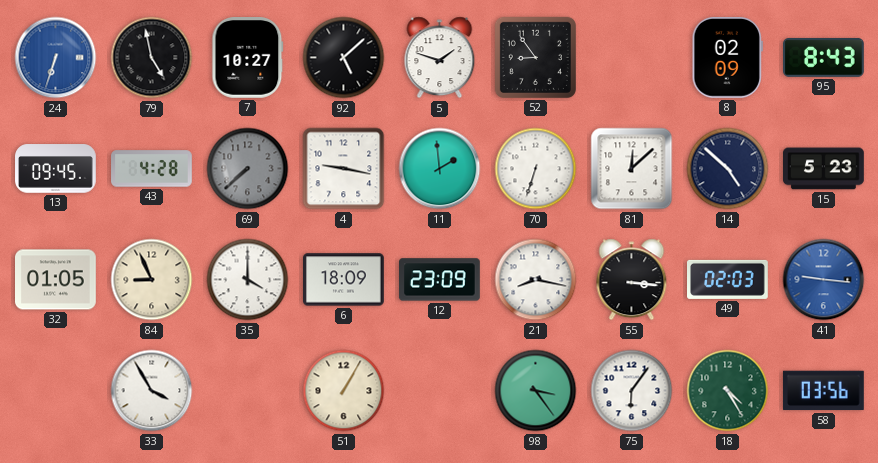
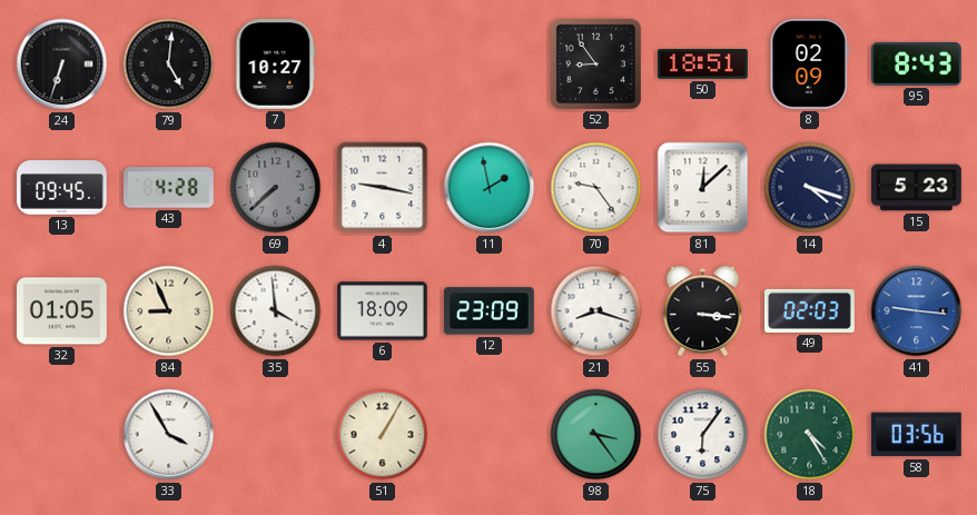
24 dial: blue -> black
79: 4:58 -> 5:01
92: 5:08 -> none
5: 1:48 -> none
50: none -> 18:51
11: 1:59 -> 1:58
70: 6:33 -> 9:24
14: 4:52 -> 4:18
35: 4:00 -> 3:59
21: 8:17 -> 8:18
